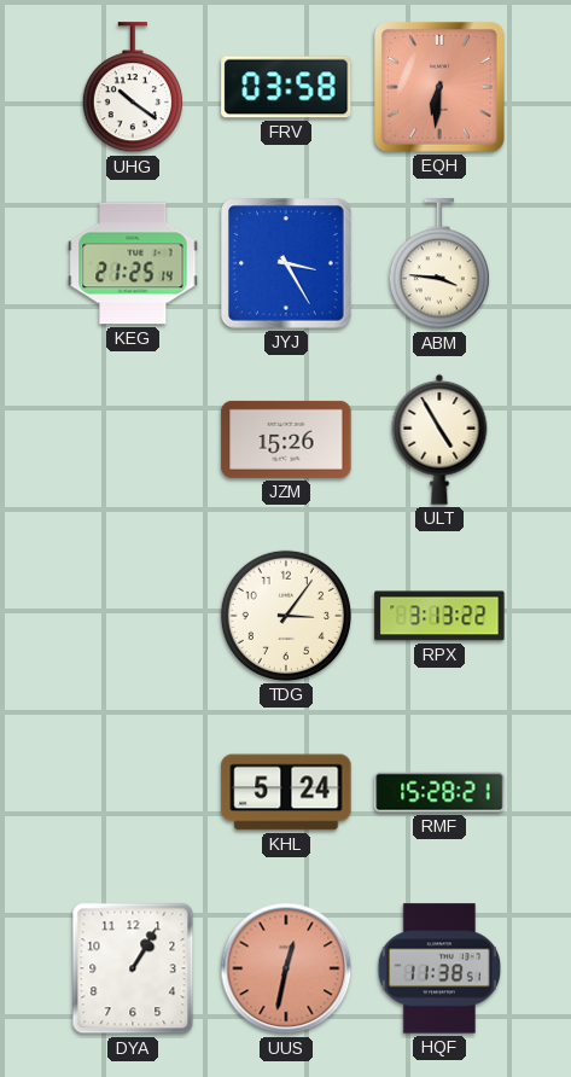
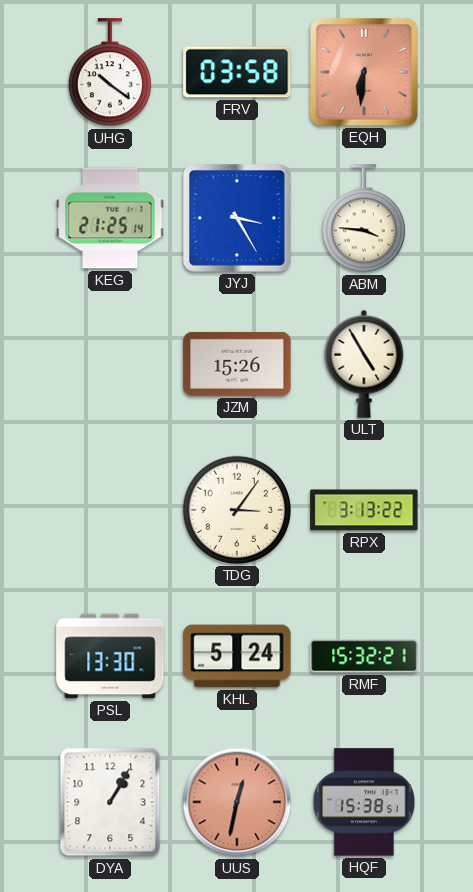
PSL: none -> 13:30
RMF: 15:28 -> 15:32
HQF: 11:38 -> 15:38
